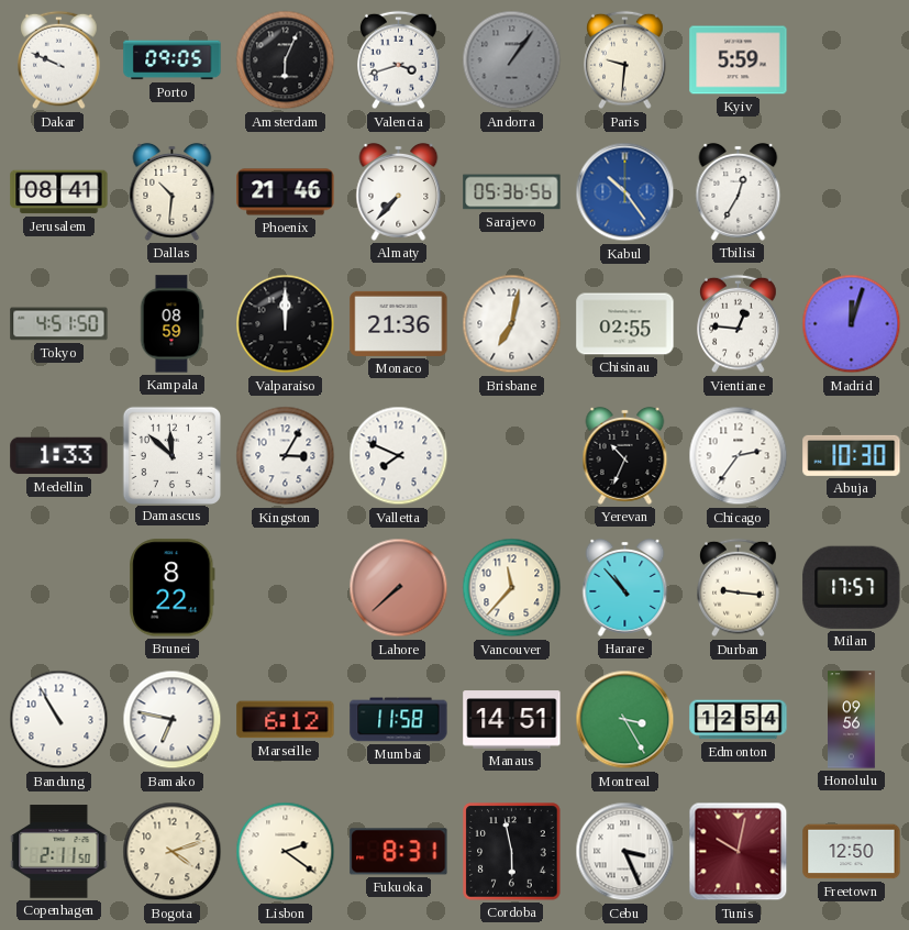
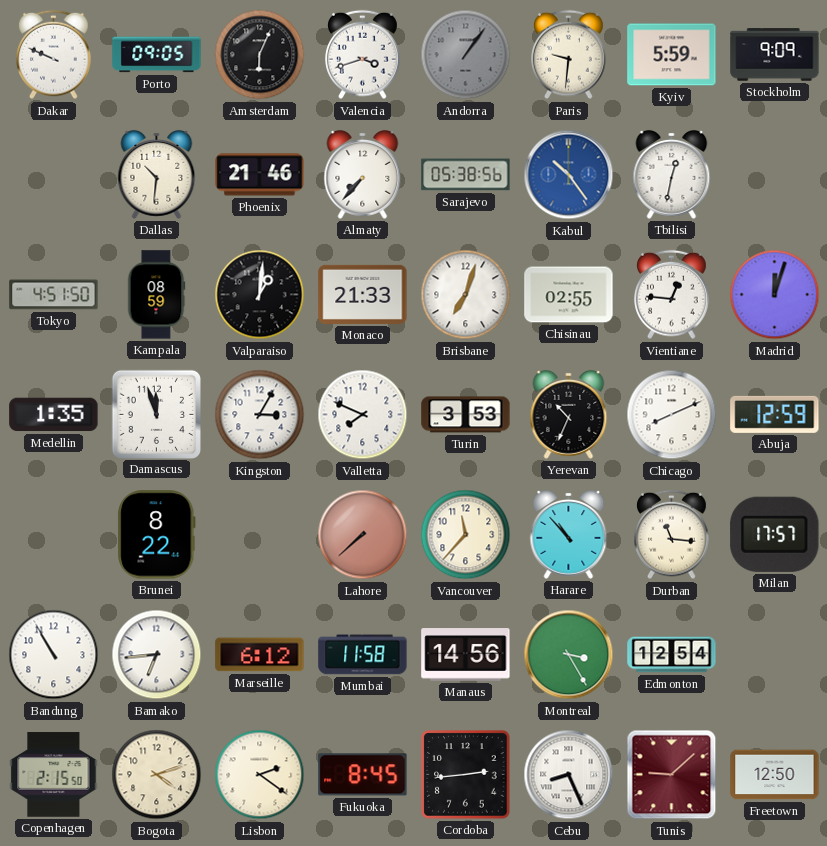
Stockholm: none -> 9:09
Jerusalem: 08:41 -> none
Sarajevo: 05:36 -> 05:38
Tbilisi: 12:35 -> 12:32
Valparaiso: 12:00 -> 1:01
Monaco: 21:36 -> 21:33
Brisbane: 7:02 -> 7:03
Medellin: 1:33 -> 1:35
Damascus: 11:52 -> 11:57
Turin: none -> 3:53
Chicago: 2:36 -> 8:11
Abuja: 10:30 -> 12:59
Durban: 9:16 -> 11:16
Bamako: 6:47 -> 6:44
Manaus: 14:51 -> 14:56
Honolulu: 09:56 -> none
Copenhagen: 2:11 -> 2:15
Fukuoka: 8:31 -> 8:45
Cordoba: 5:58 -> 2:44
Cebu: 3:26 -> 8:26
Tunis: 10:02 -> 9:08
